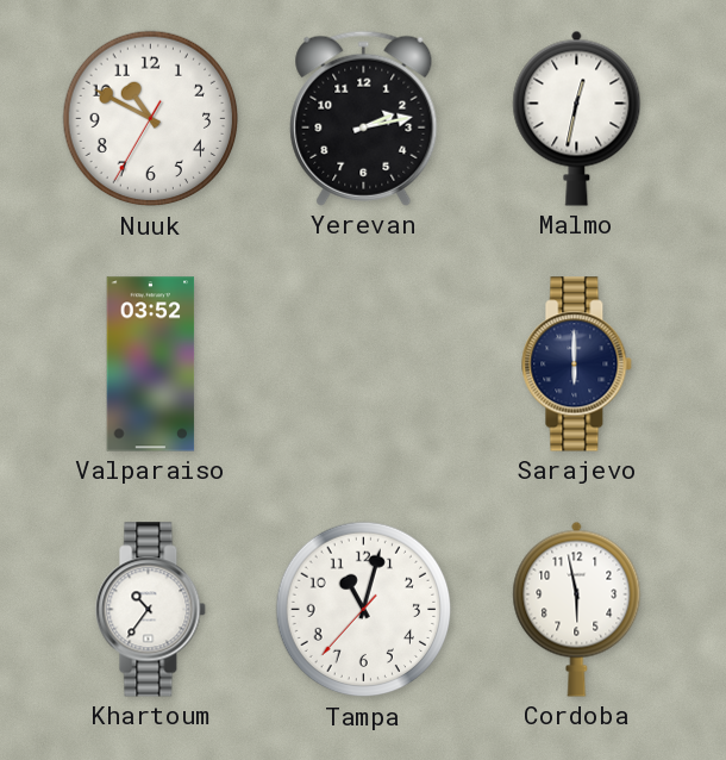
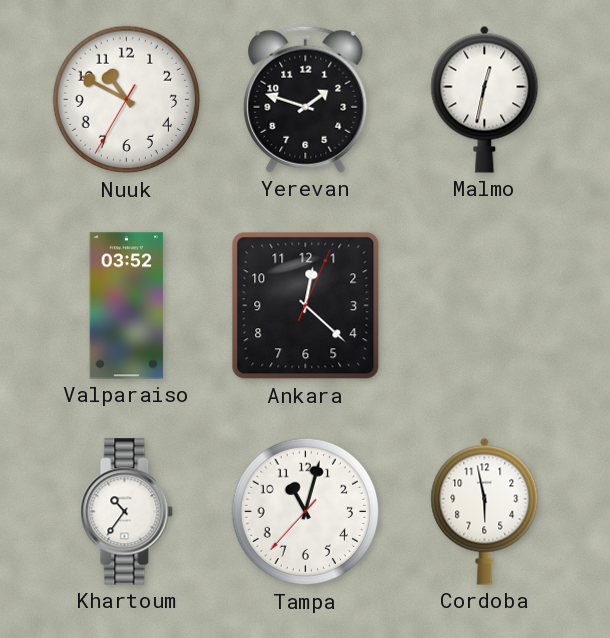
Yerevan: 2:13 -> 1:48
Ankara: none -> 12:22
Sarajevo: 6:00 -> none
